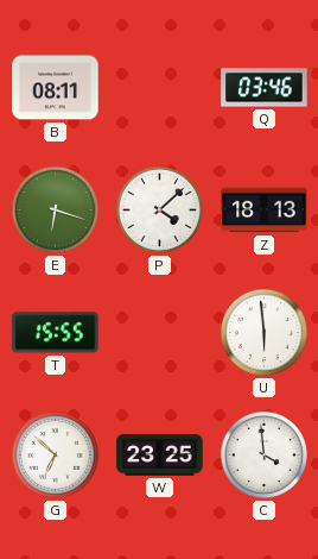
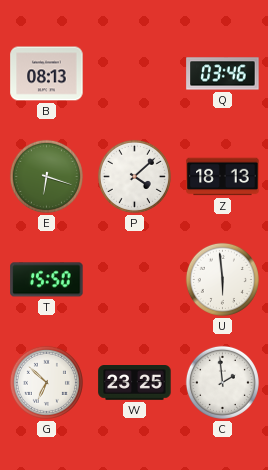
B: 08:11 -> 08:13
T: 15:55 -> 15:50
C: 3:59 -> 1:59
